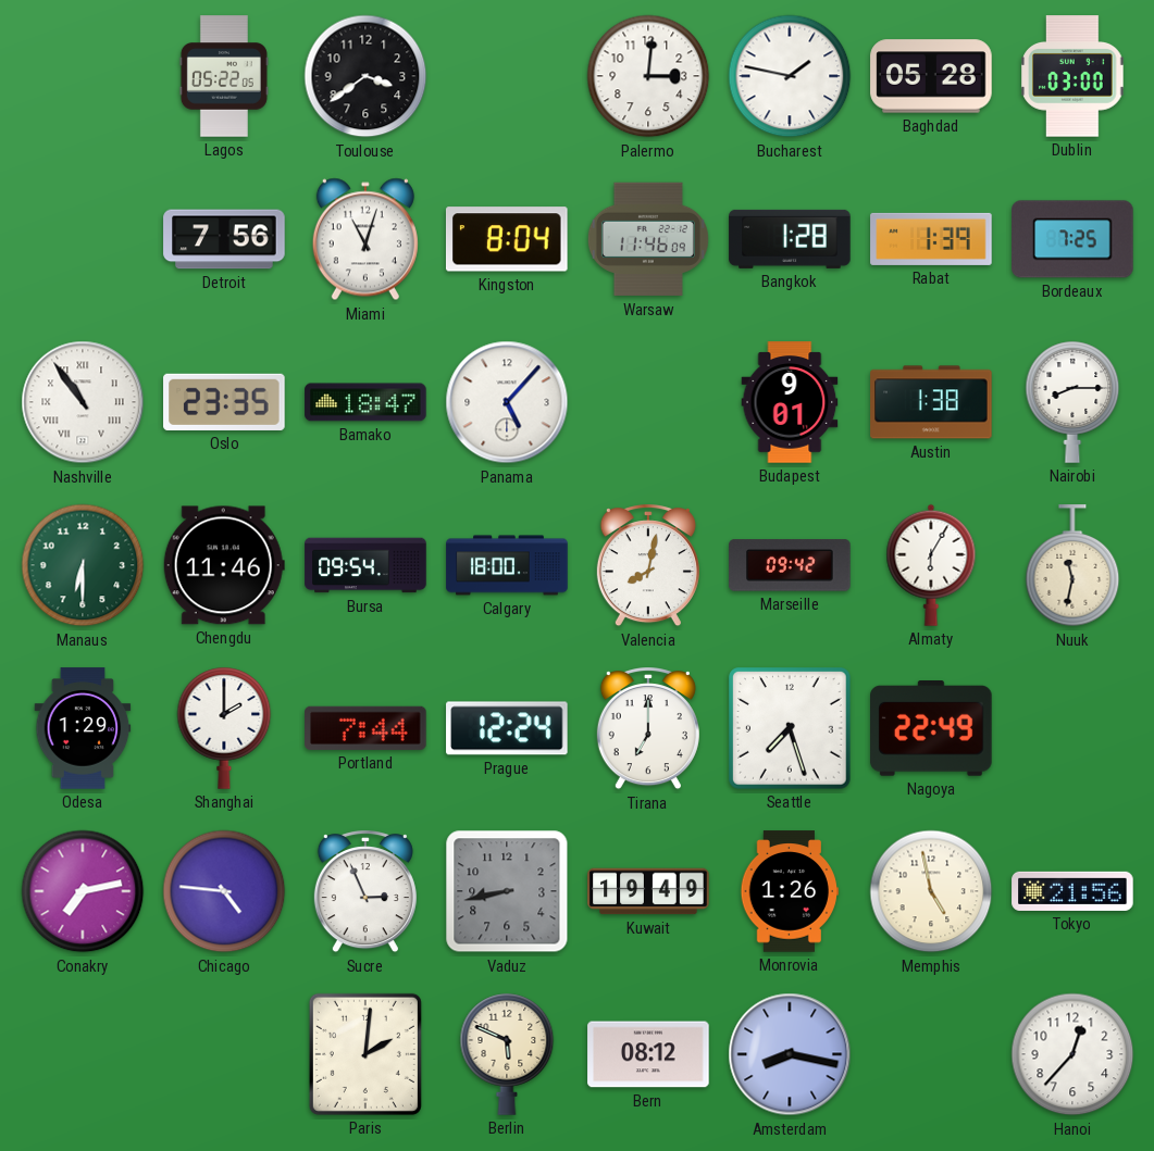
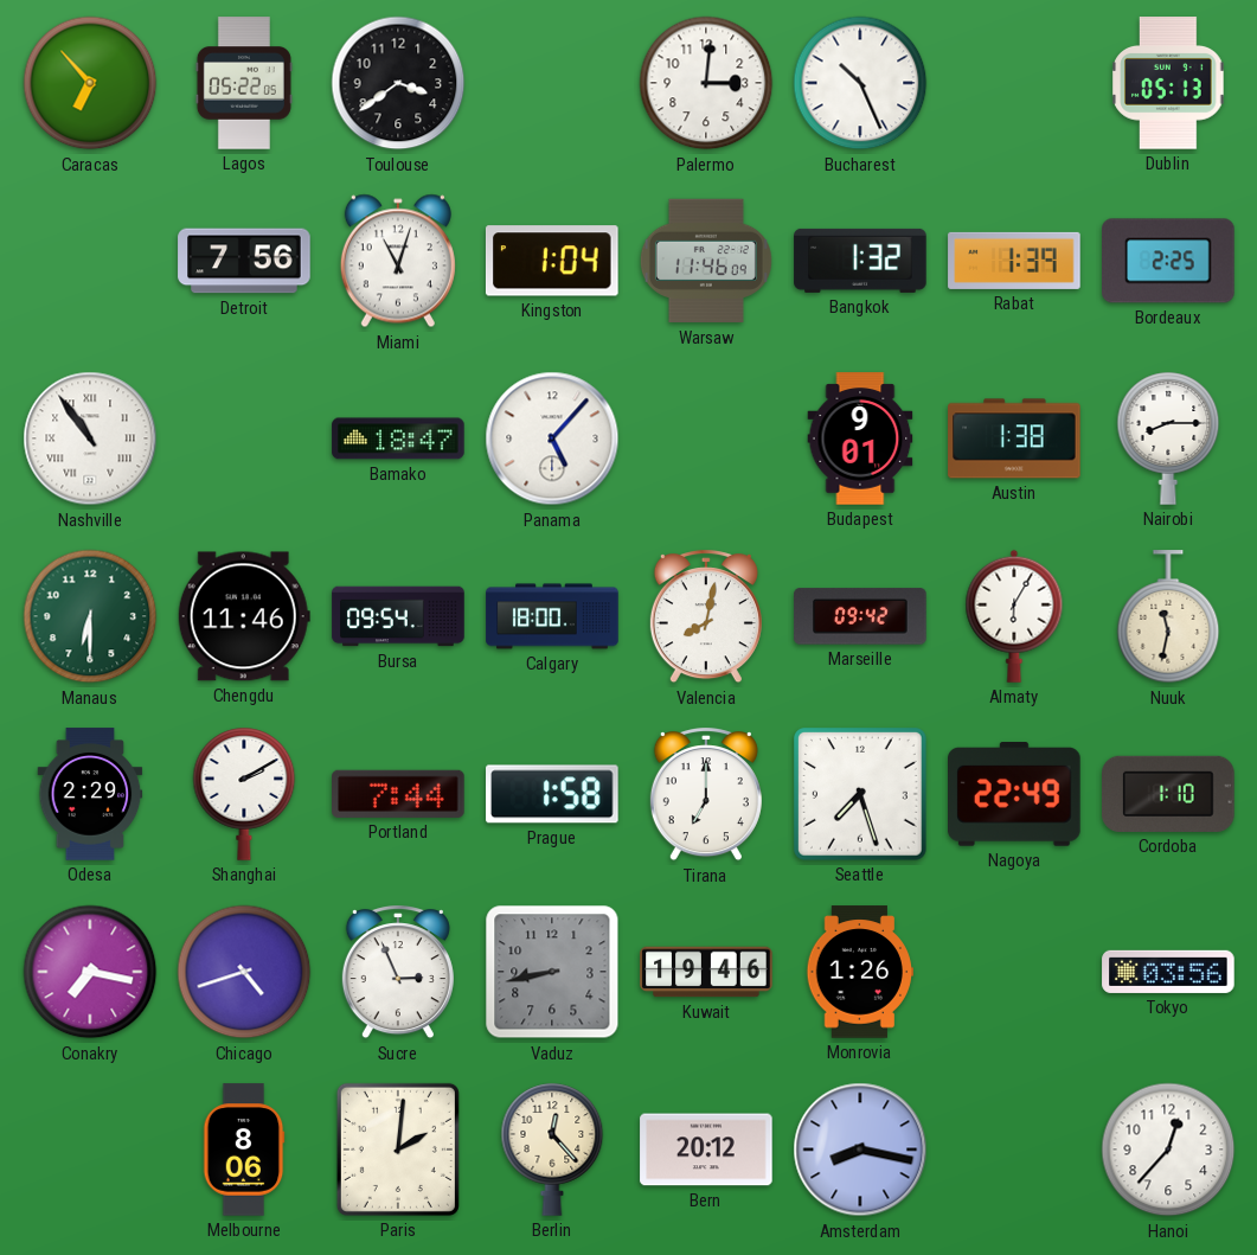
Caracas: none -> 6:53
Bucharest: 1:47 -> 10:26
Baghdad: 05:28 -> none
Dublin: 03:00 -> 05:13
Kingston: 8:04 -> 1:04
Bangkok: 1:28 -> 1:32
Bordeaux: 7:25 -> 2:25
Oslo: 23:35 -> none
Odesa: 1:29 -> 2:29
Shanghai: 2:00 -> 2:10
Prague: 12:24 -> 1:58
Cordoba: none -> 1:10
Conakry: 7:13 -> 7:17
Chicago: 4:46 -> 4:42
Kuwait: 19:49 -> 19:46
Memphis: 4:58 -> none
Tokyo: 21:56 -> 03:56
Melbourne: none -> 8:06
Berlin: 5:49 -> 12:23
Bern: 08:12 -> 20:12
